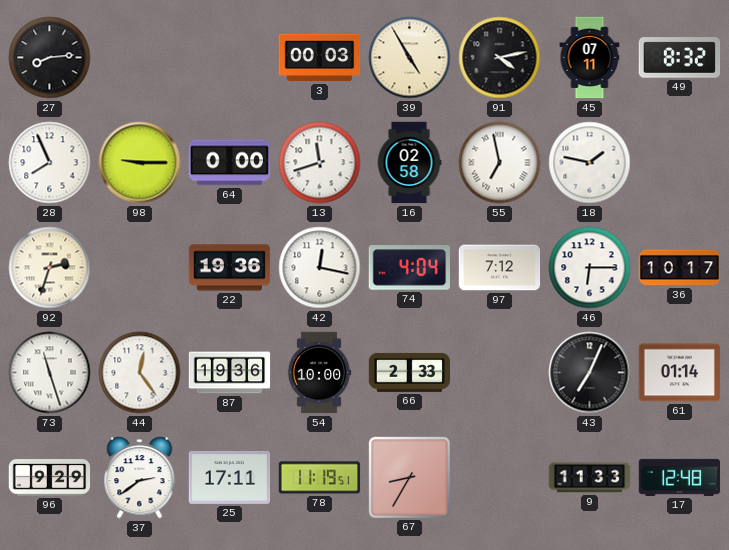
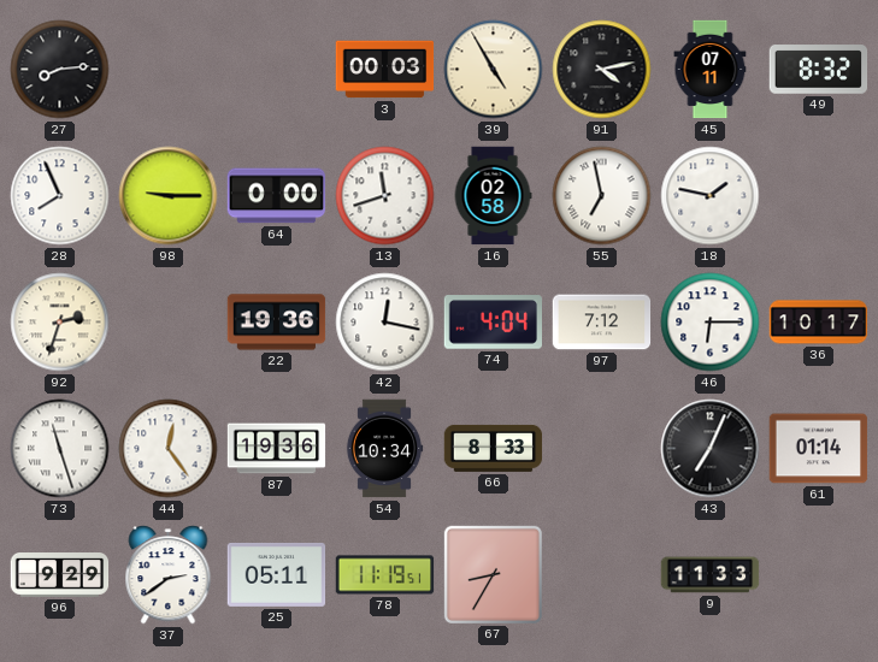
54: 10:00 -> 10:34
66: 2:33 -> 8:33
25: 17:11 -> 05:11
17: 12:48 -> none
